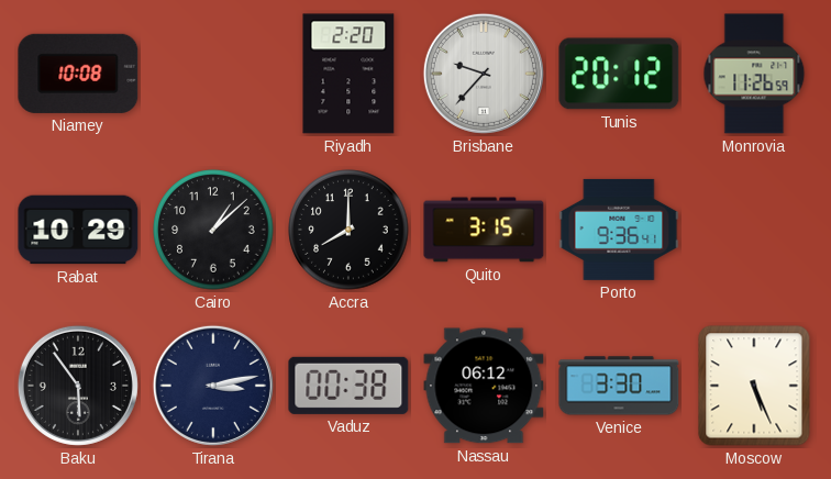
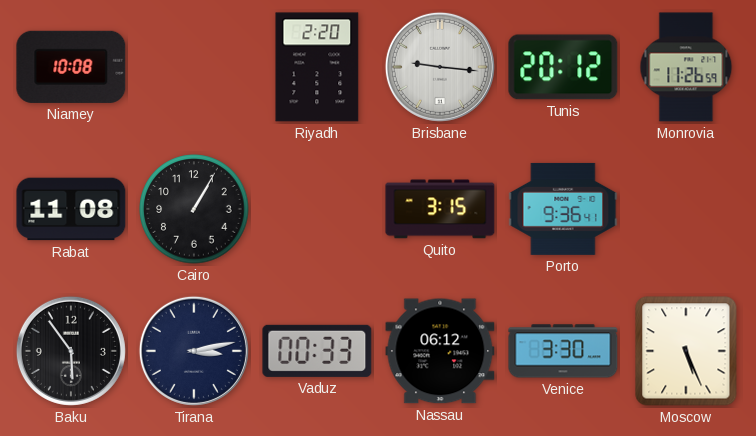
Brisbane: 9:37 -> 9:16
Rabat: 10:29 -> 11:08
Cairo: 1:08 -> 1:05
Accra: 8:00 -> none
Vaduz: 00:38 -> 00:33
